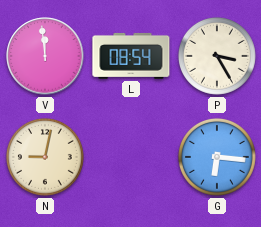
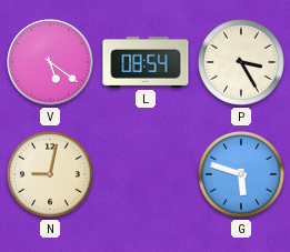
V: 11:59 -> 5:21
G: 6:16 -> 5:48
